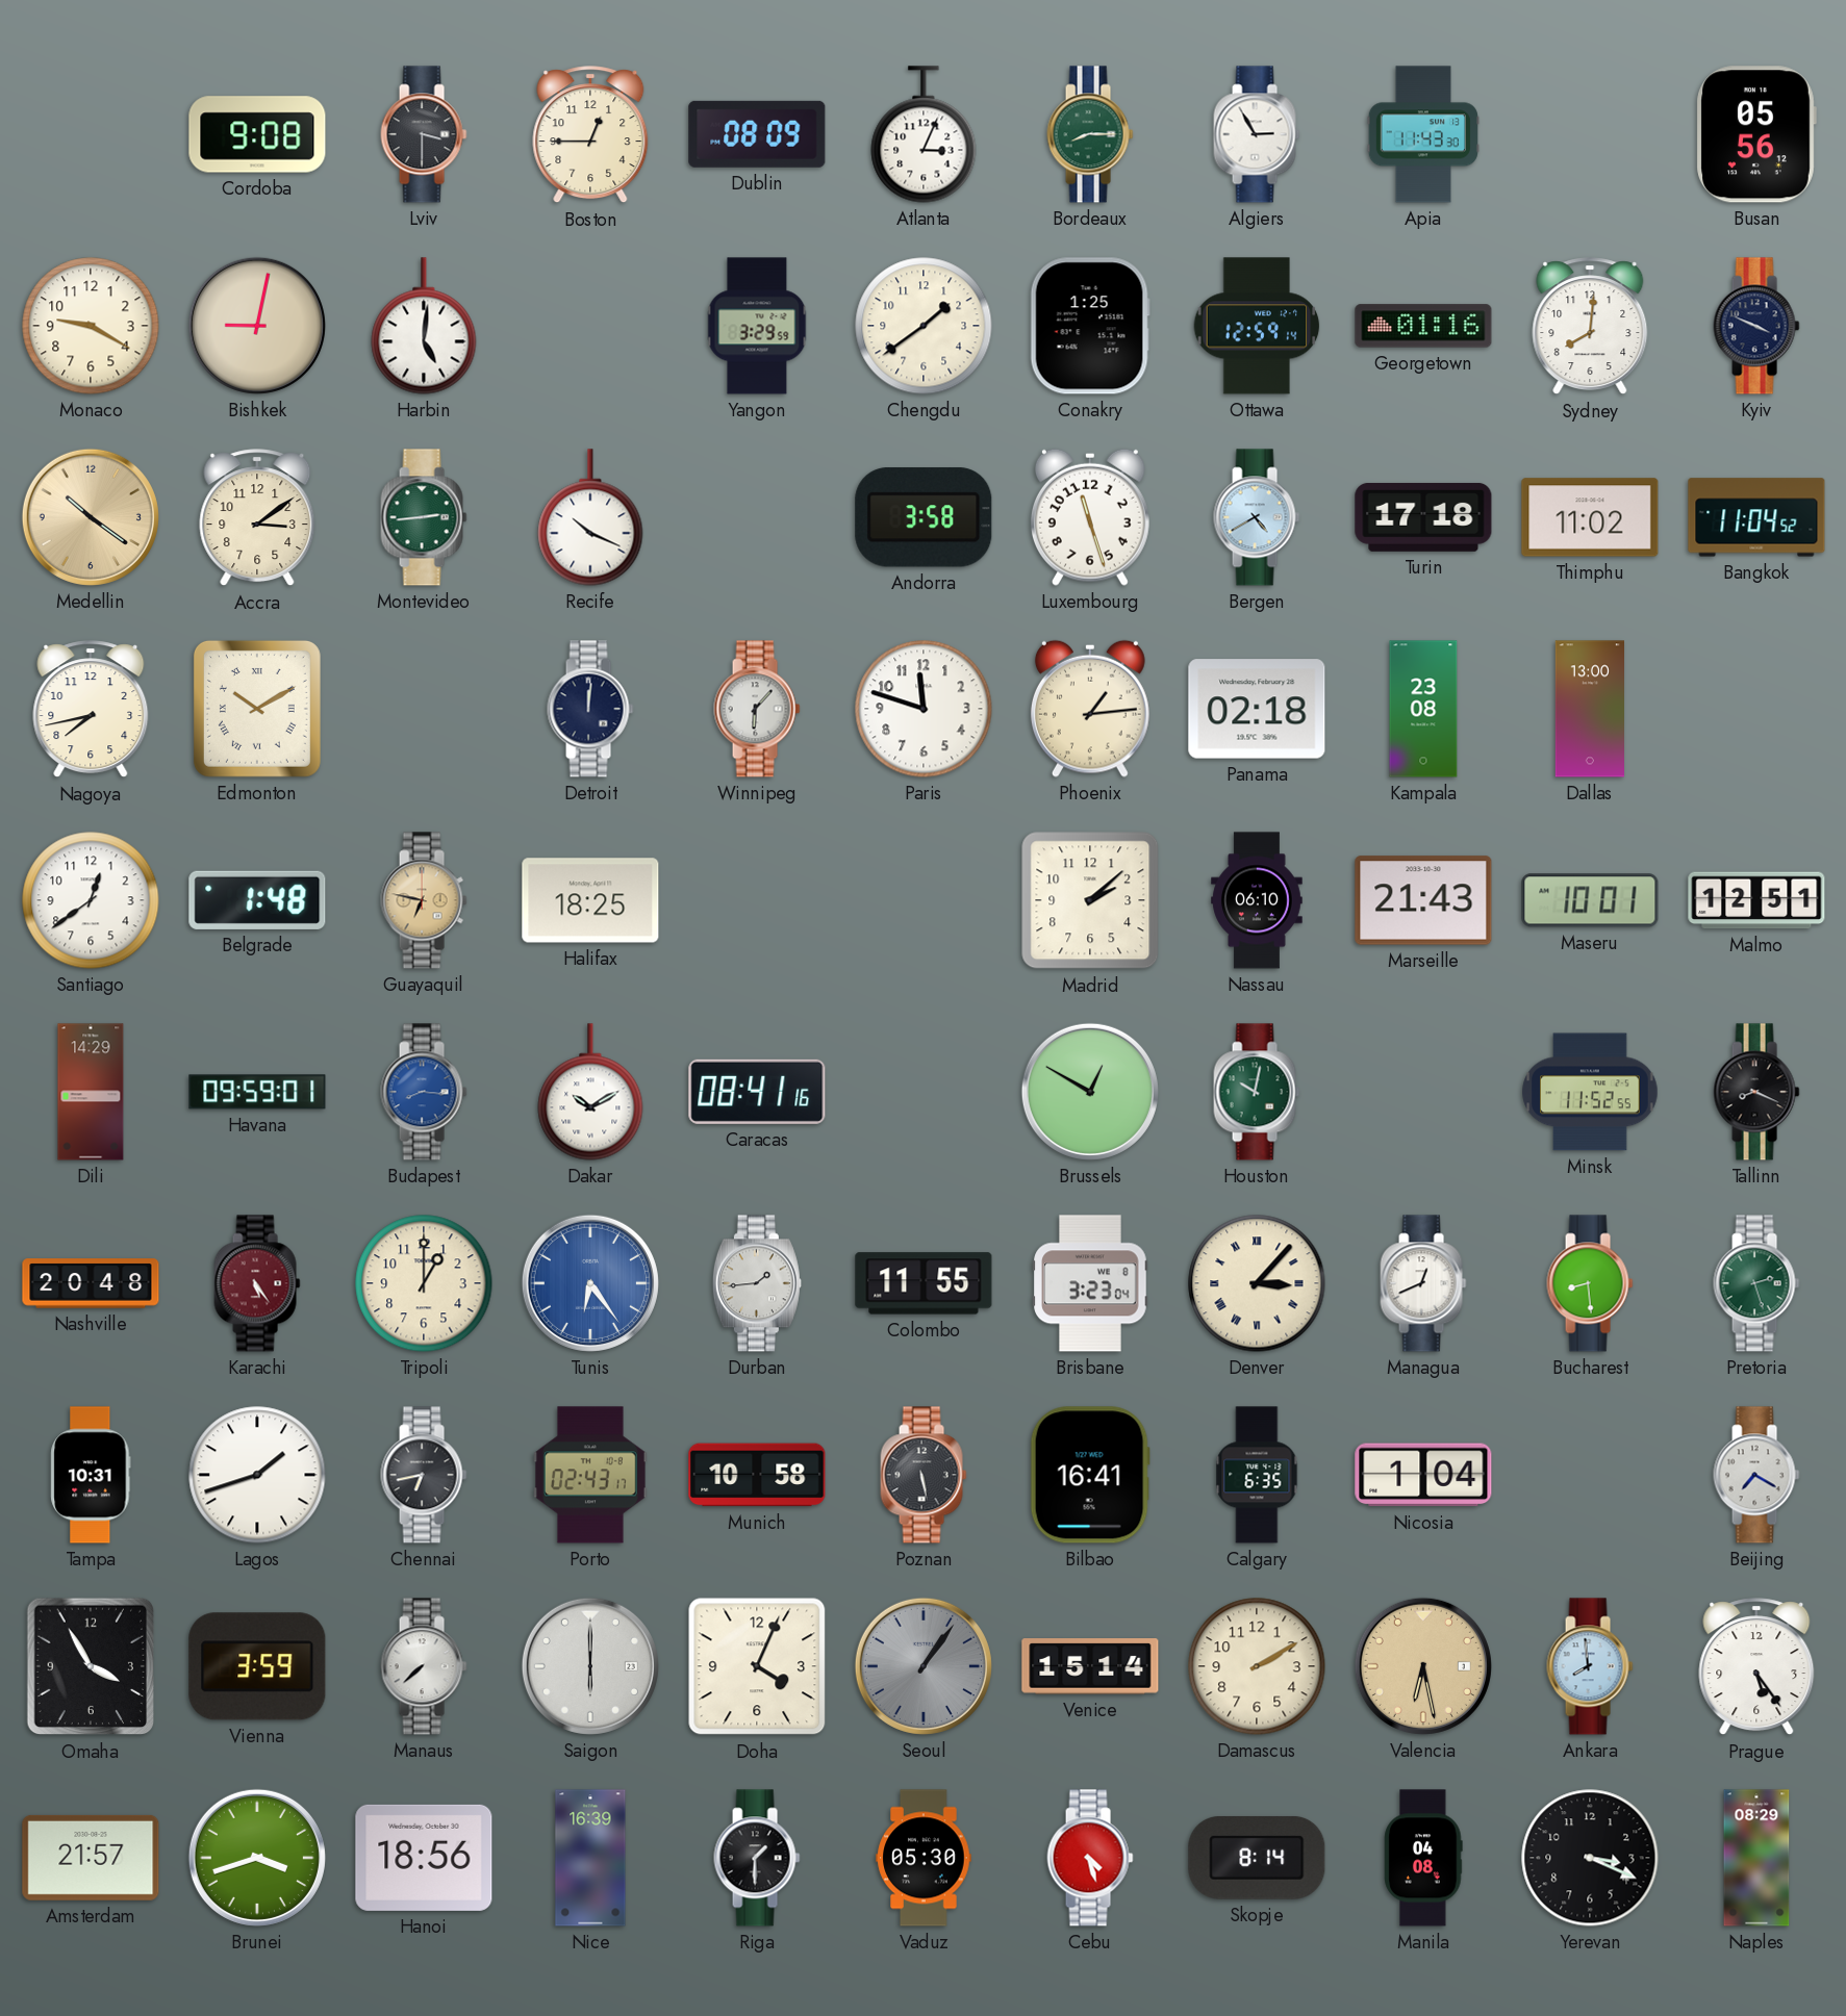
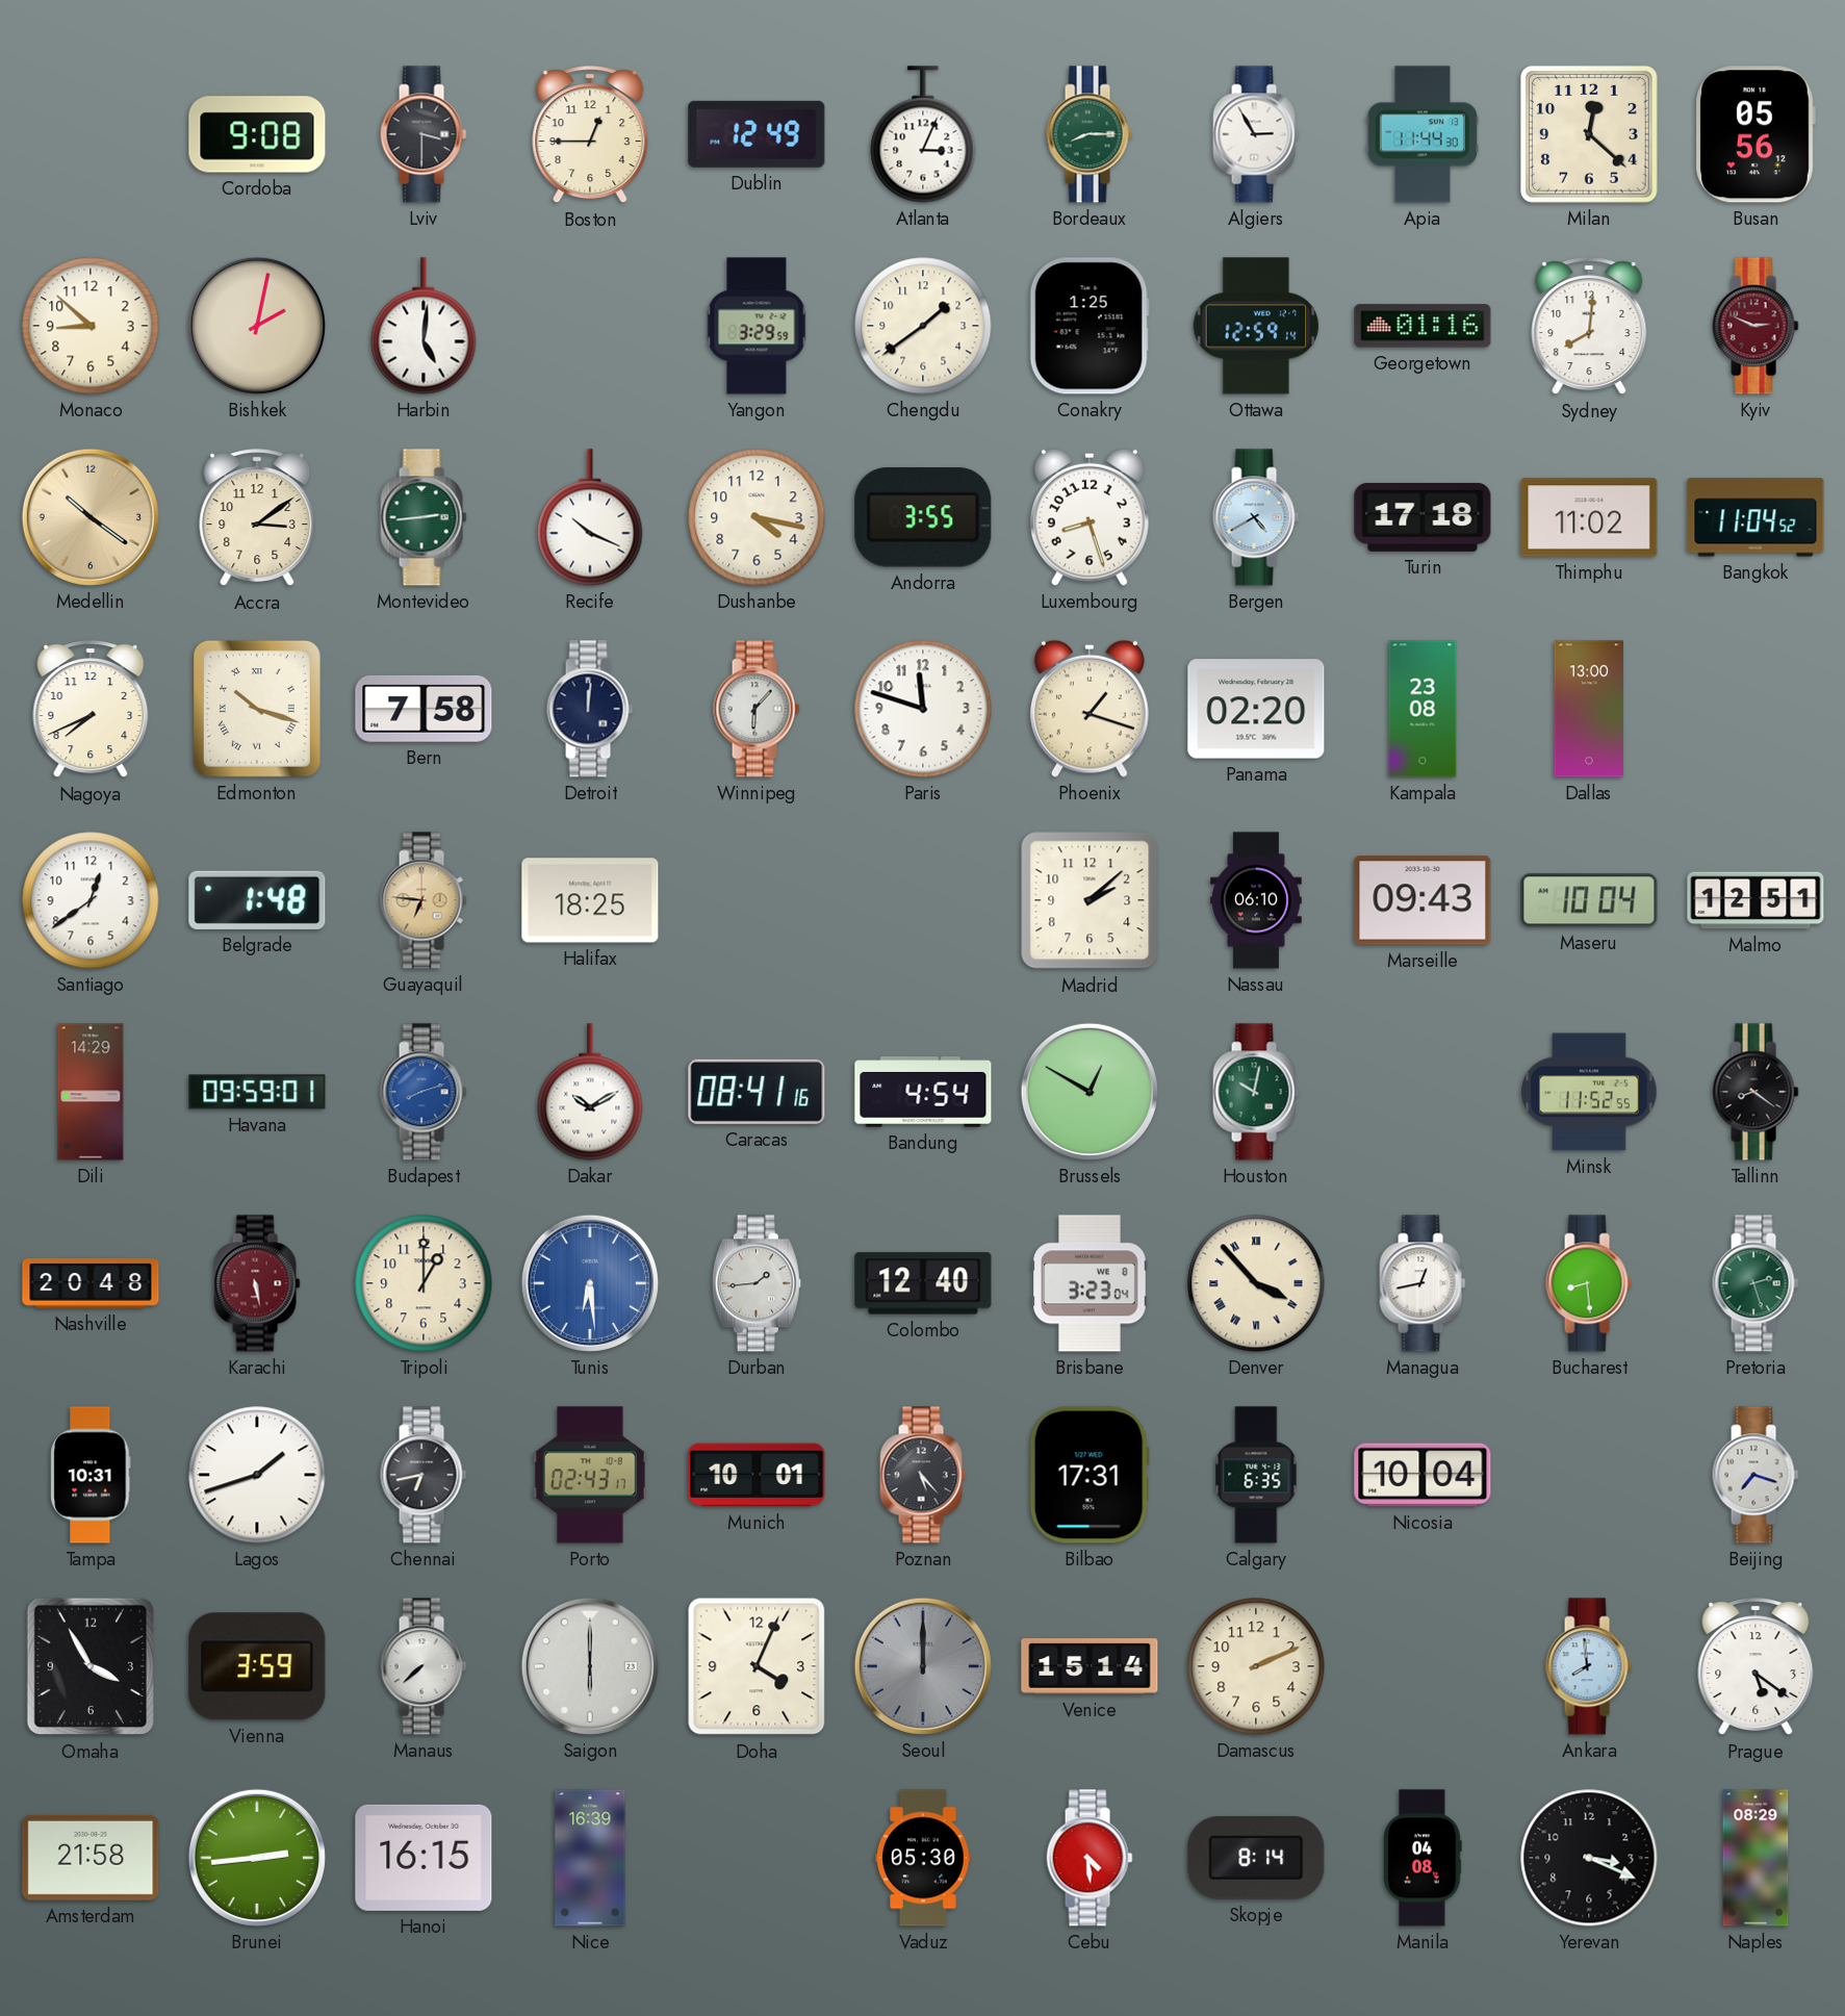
Dublin: 08:09 -> 12:49
Apia: 11:43 -> 11:44
Milan: none -> 12:22
Monaco: 9:20 -> 8:52
Bishkek: 9:02 -> 2:02
Kyiv: 3:49 -> 2:49
Kyiv dial: navy -> burgundy
Dushanbe: none -> 4:17
Andorra: 3:58 -> 3:55
Luxembourg: 11:27 -> 8:27
Nagoya: 7:43 -> 7:41
Edmonton: 10:10 -> 10:18
Bern: none -> 7:58
Phoenix: 1:14 -> 1:18
Panama: 02:18 -> 02:20
Guayaquil: 6:47 -> 6:46
Marseille: 21:43 -> 09:43
Maseru: 10:01 -> 10:04
Budapest: 8:16 -> 8:12
Bandung: none -> 4:54
Tallinn: 8:19 -> 8:21
Karachi: 5:24 -> 5:28
Tunis: 6:24 -> 6:29
Colombo: 11:55 -> 12:40
Denver: 3:07 -> 3:53
Managua: 12:41 -> 12:43
Munich: 10:58 -> 10:01
Poznan: 5:28 -> 5:23
Bilbao: 16:41 -> 17:31
Nicosia: 1:04 -> 10:04
Beijing: 7:20 -> 7:18
Seoul: 1:06 -> 12:00
Damascus: 2:10 -> 2:11
Valencia: 6:28 -> none
Prague: 5:24 -> 5:21
Amsterdam: 21:57 -> 21:58
Brunei: 3:42 -> 2:44
Hanoi: 18:56 -> 16:15
Riga: 1:30 -> none
Cebu: 4:27 -> 4:29
